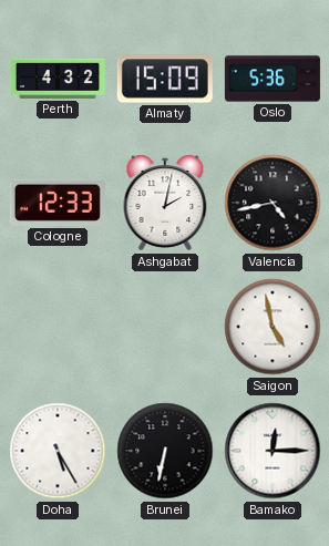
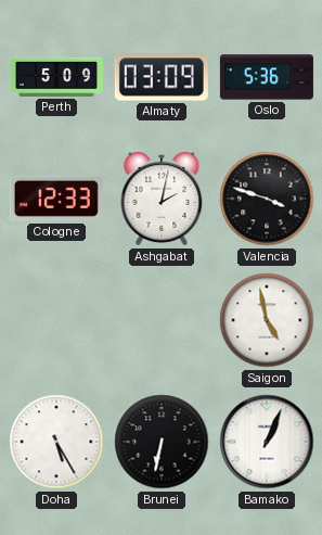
Perth: 4:32 -> 5:09
Almaty: 15:09 -> 03:09
Valencia: 4:43 -> 3:48
Bamako: 12:15 -> 1:04
